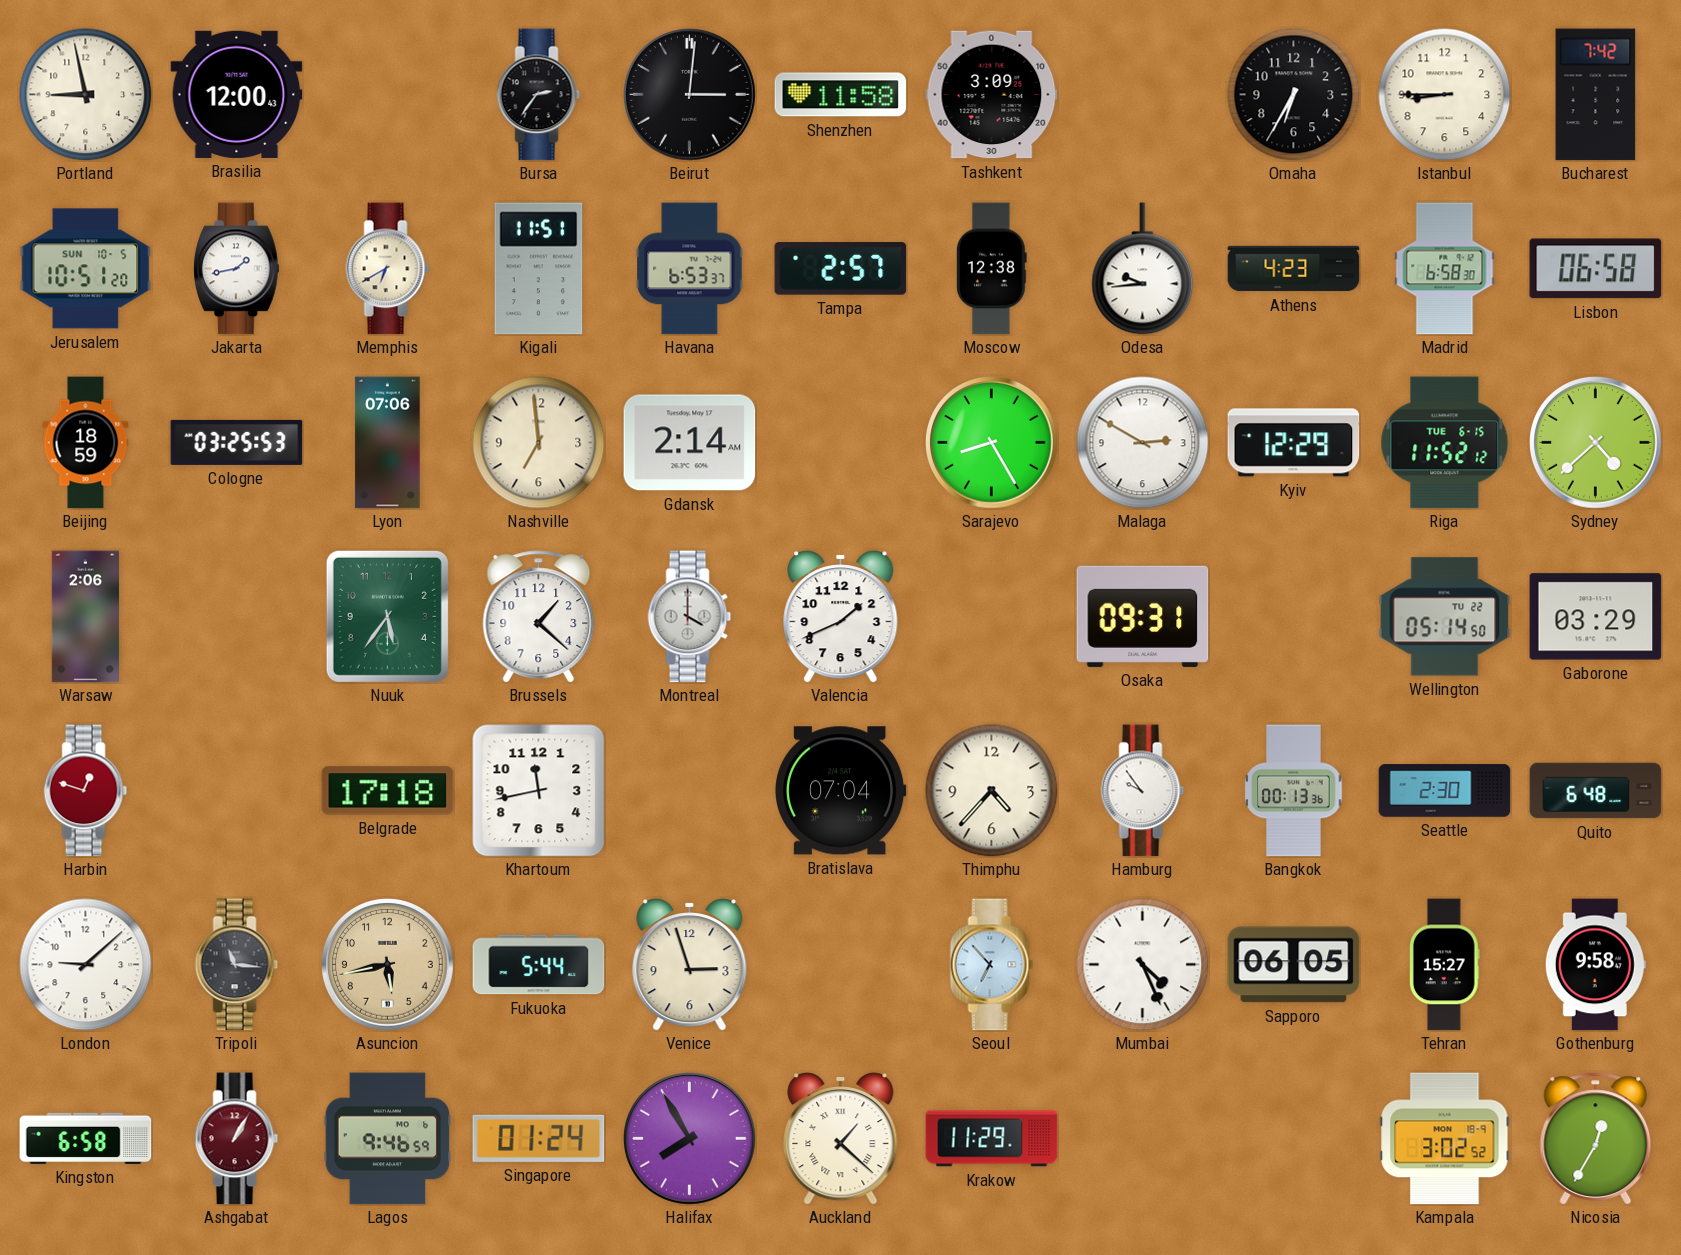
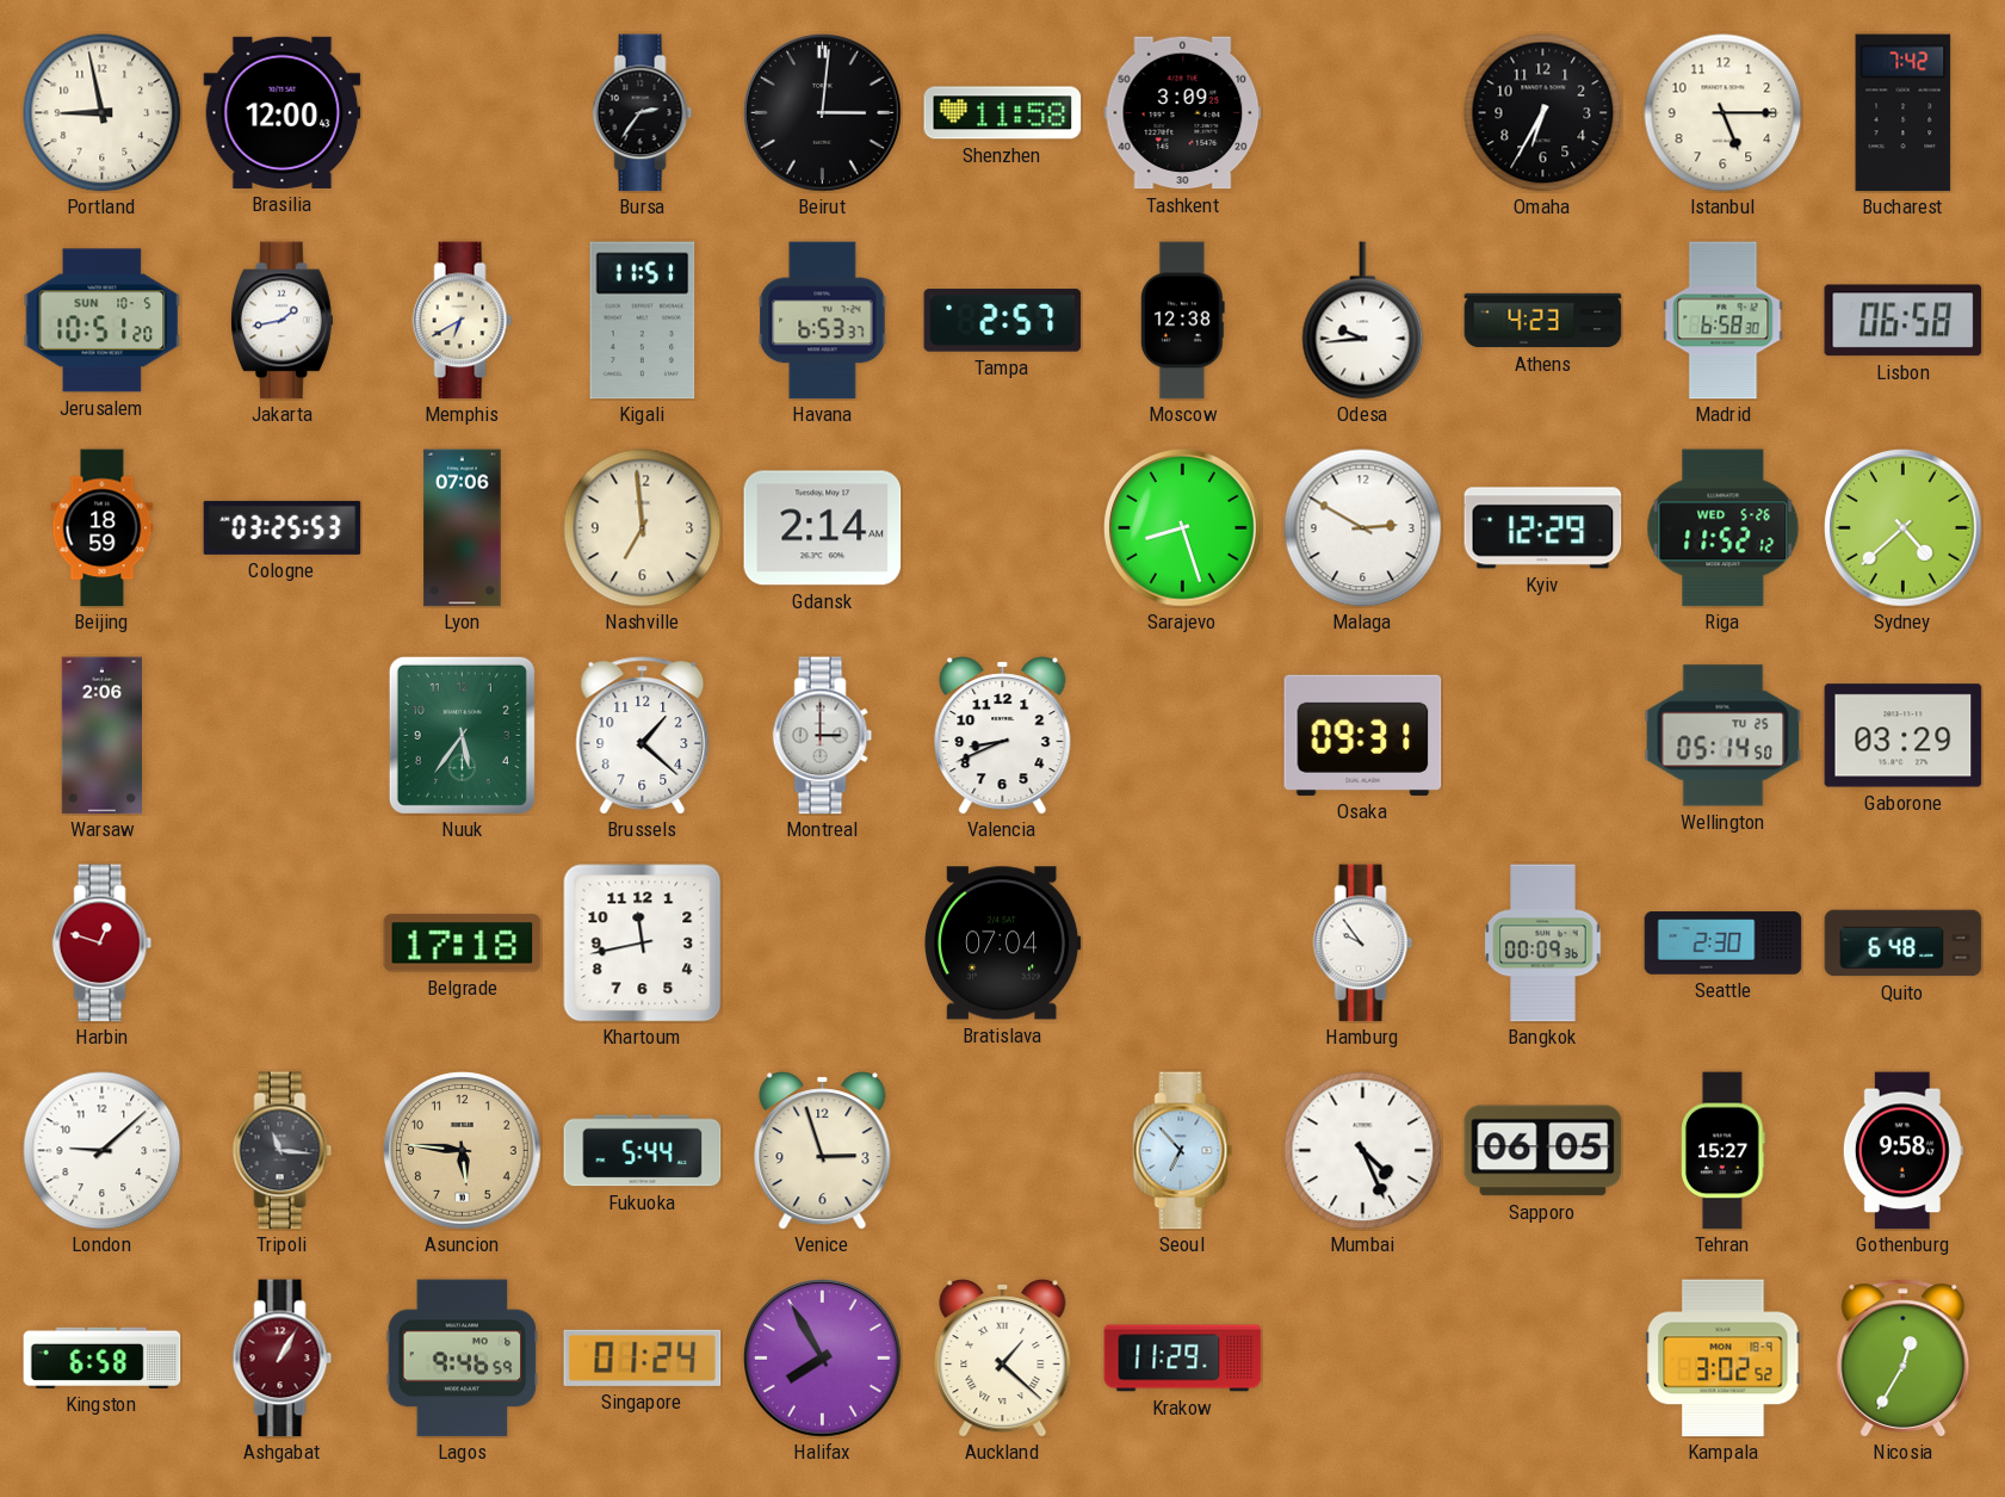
Istanbul: 8:45 -> 5:15
Sarajevo: 8:25 -> 8:27
Riga date: TUE 6-15 -> WED 5-26
Montreal: 4:00 -> 3:00
Valencia: 1:41 -> 8:41
Wellington date: TU 22 -> TU 25
Thimphu: 4:37 -> none
Bangkok: 00:13 -> 00:09
Asuncion: 5:43 -> 5:46
